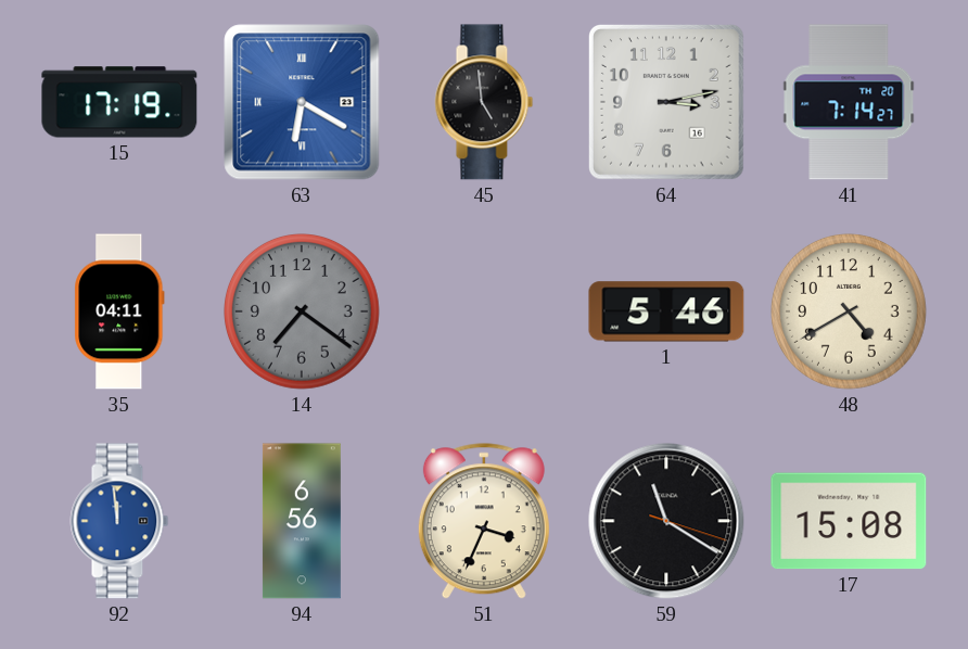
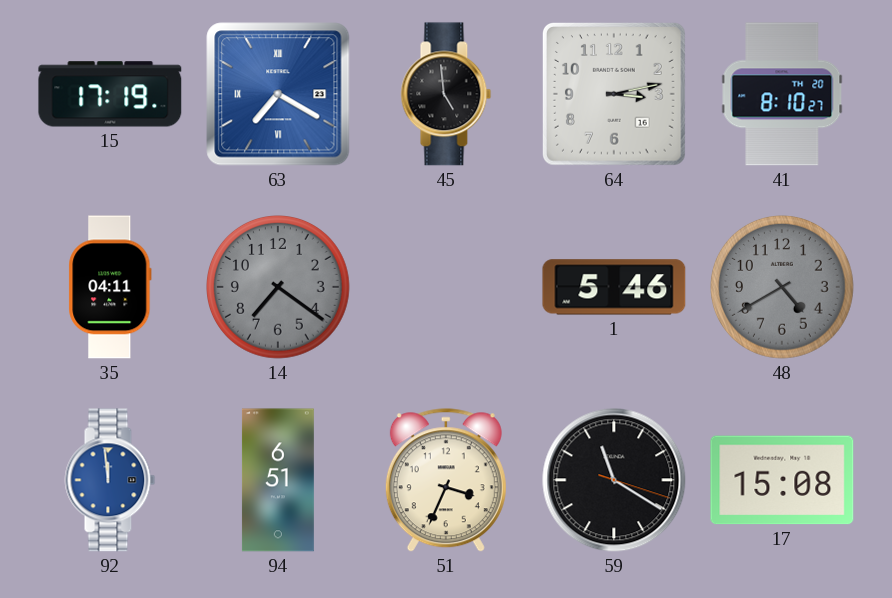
63: 6:20 -> 7:20
41: 7:14 -> 8:10
48 dial: cream -> grey
94: 6:56 -> 6:51
